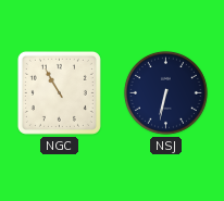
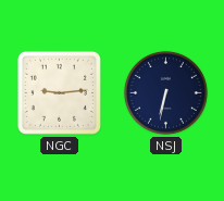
NGC: 10:55 -> 9:14
